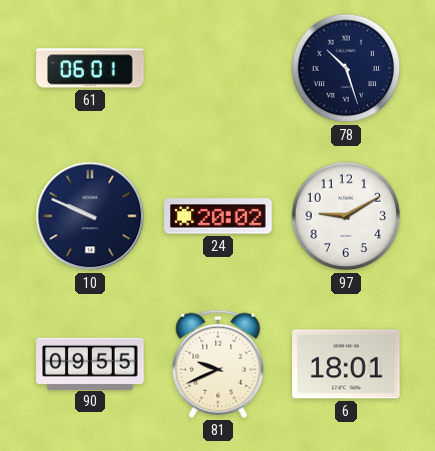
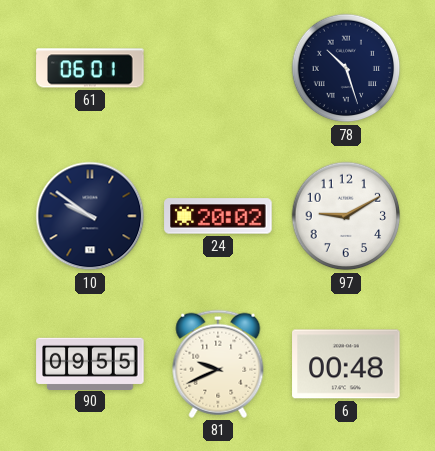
10: 9:49 -> 9:51
6: 18:01 -> 00:48
